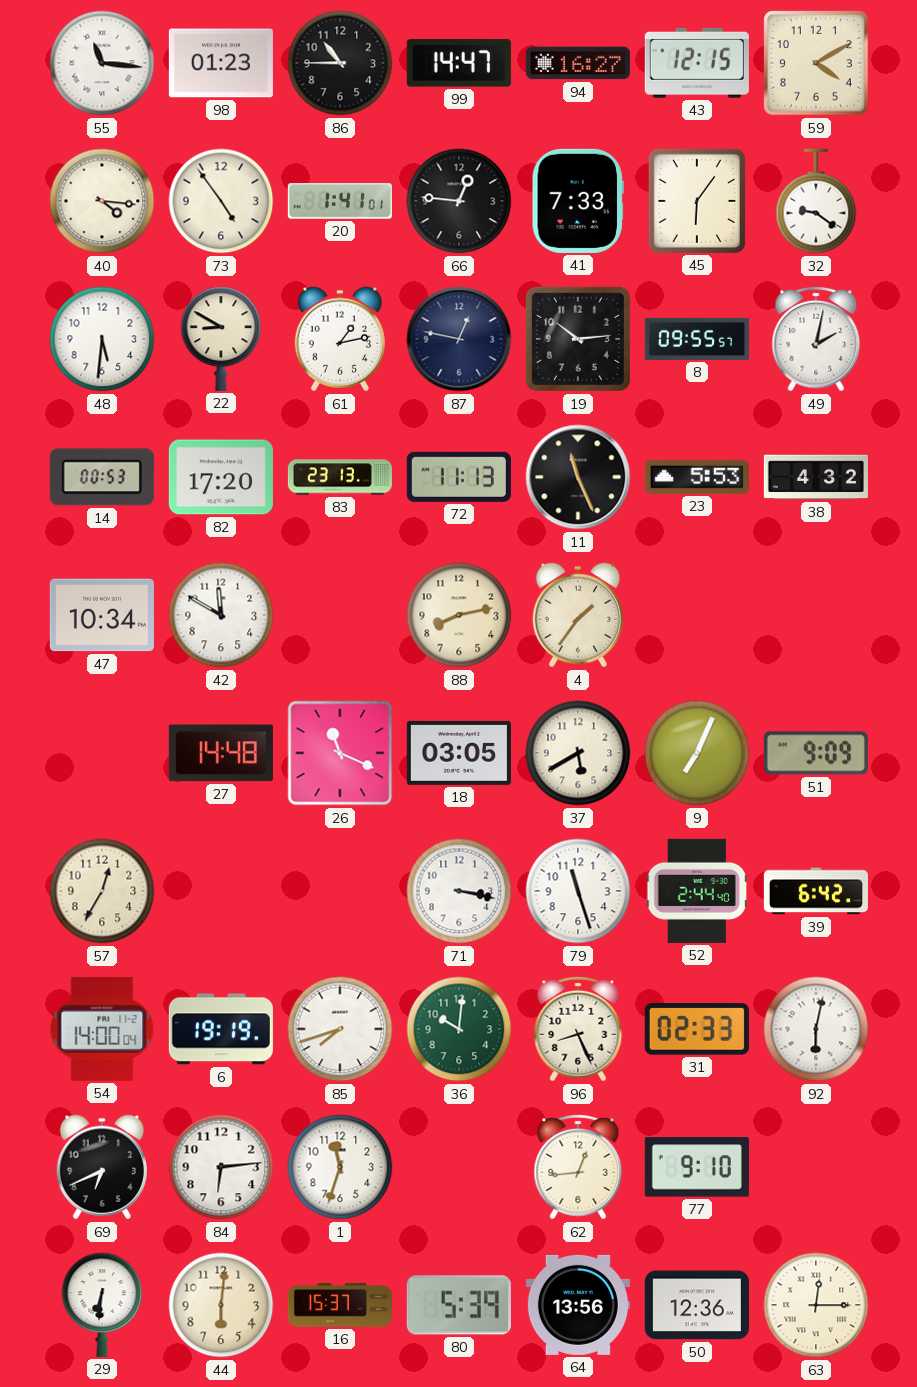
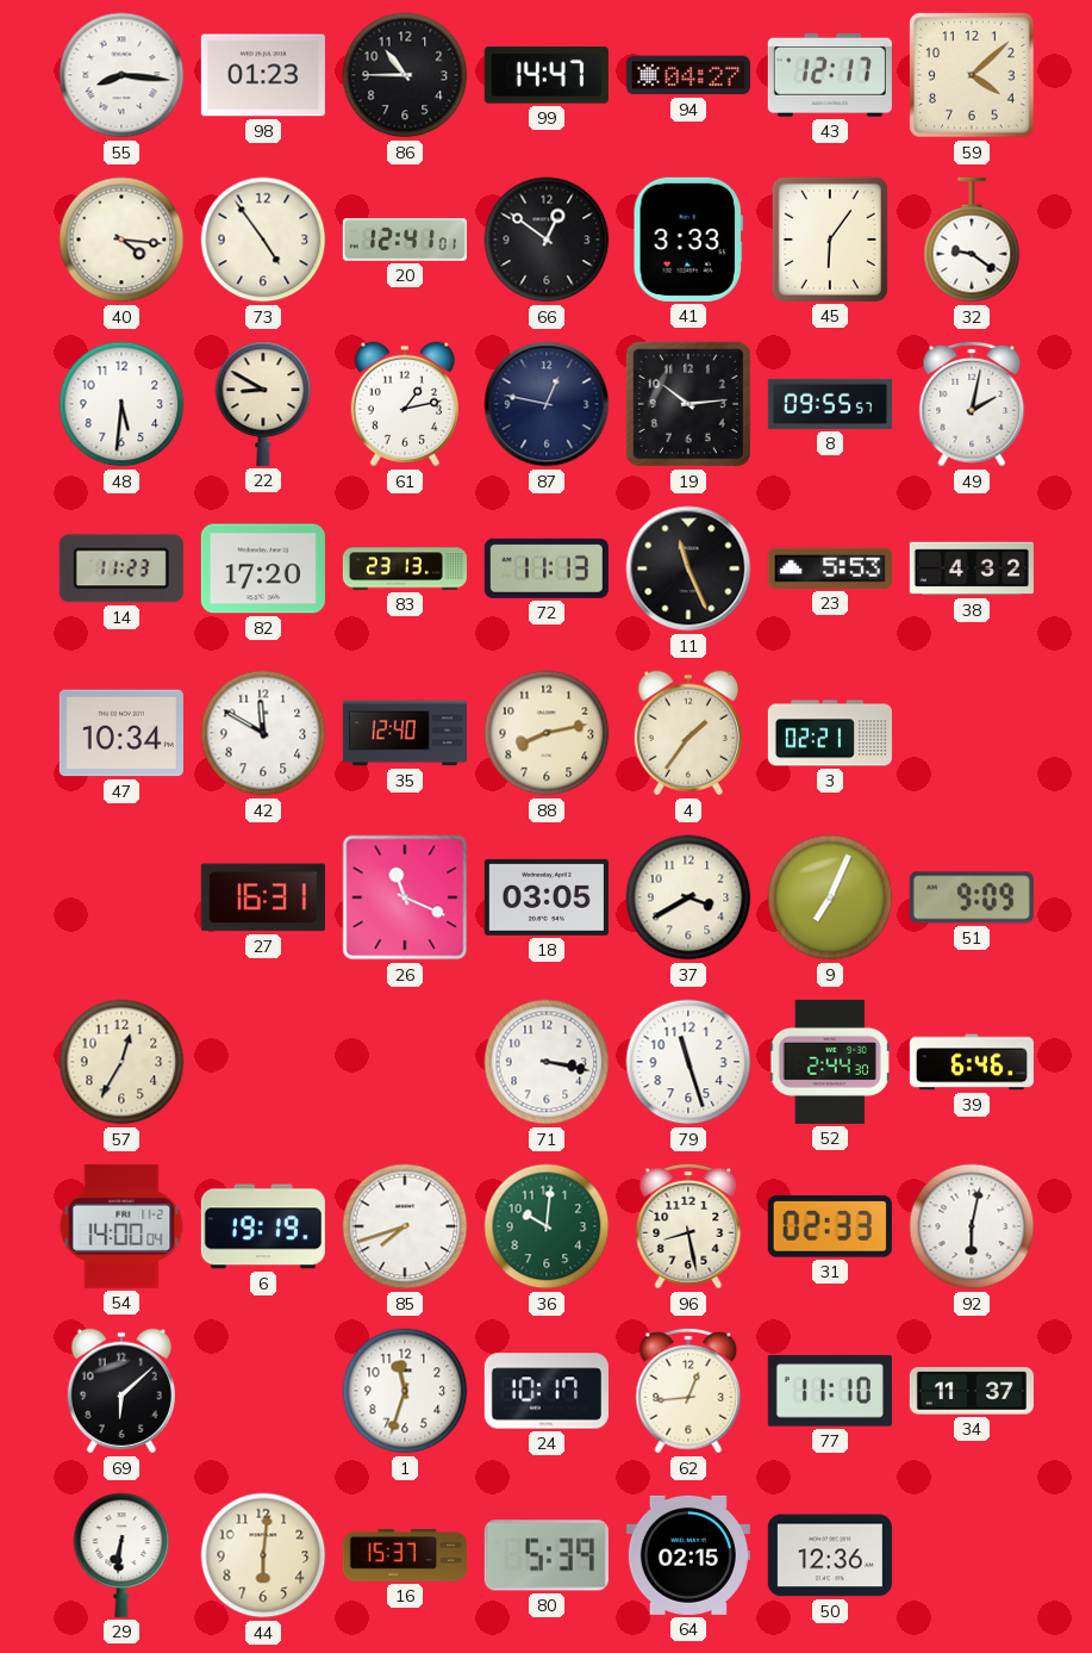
55: 11:16 -> 8:16
94: 16:27 -> 04:27
43: 12:15 -> 12:17
59: 4:10 -> 4:08
20: 1:41 -> 12:41
66: 12:46 -> 12:51
41: 7:33 -> 3:33
14: 00:53 -> 11:23
35: none -> 12:40
3: none -> 02:21
27: 14:48 -> 16:31
37: 5:40 -> 3:40
52: 2:44:40 -> 2:44:30
39: 6:42 -> 6:46
96: 8:26 -> 8:28
69: 6:41 -> 6:08
84: 6:14 -> none
24: none -> 10:17
77: 9:10 -> 11:10
34: none -> 11:37
64: 13:56 -> 02:15
63: 12:15 -> none
